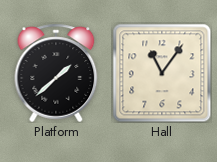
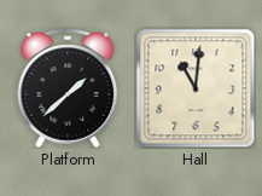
Hall: 11:06 -> 11:01
